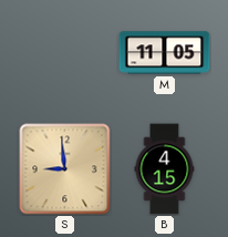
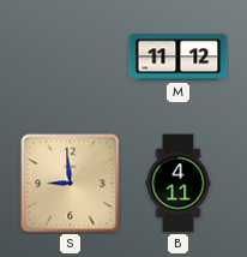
M: 11:05 -> 11:12
B: 4:15 -> 4:11
